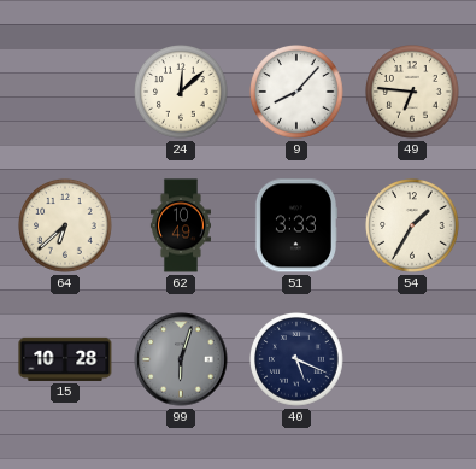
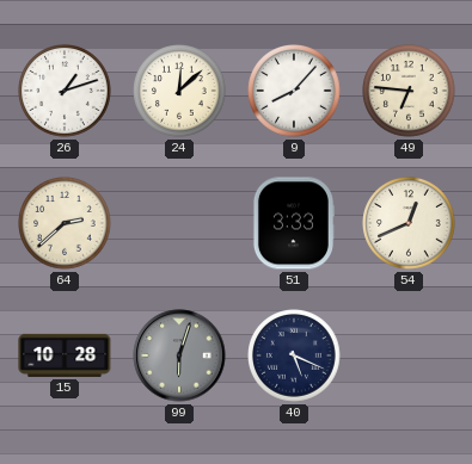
26: none -> 1:12
64: 6:38 -> 2:38
62: 10:49 -> none
54: 1:35 -> 12:41
